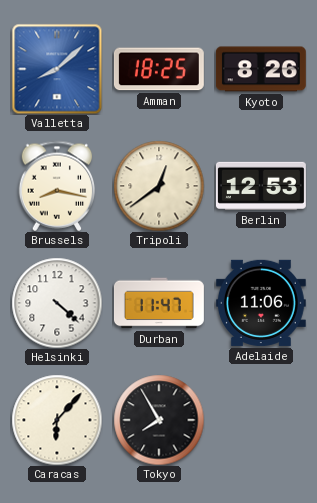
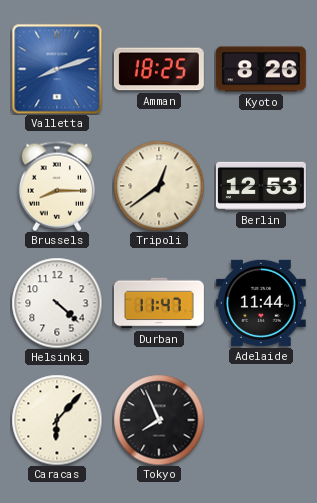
Valletta: 8:08 -> 8:12
Brussels: 8:17 -> 8:15
Adelaide: 11:06 -> 11:44
Tokyo: 7:55 -> 7:56
